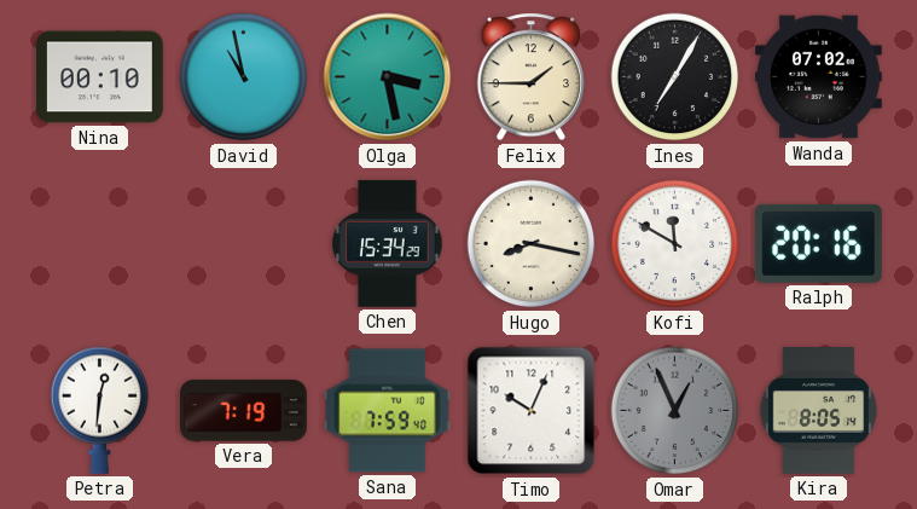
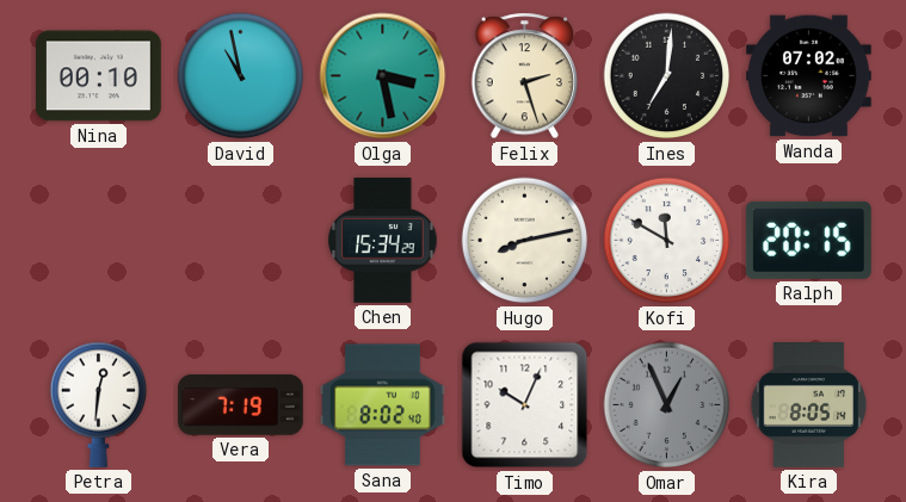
Felix: 1:45 -> 2:27
Ines: 7:05 -> 7:01
Hugo: 8:17 -> 8:13
Ralph: 20:16 -> 20:15
Sana: 7:59 -> 8:02
